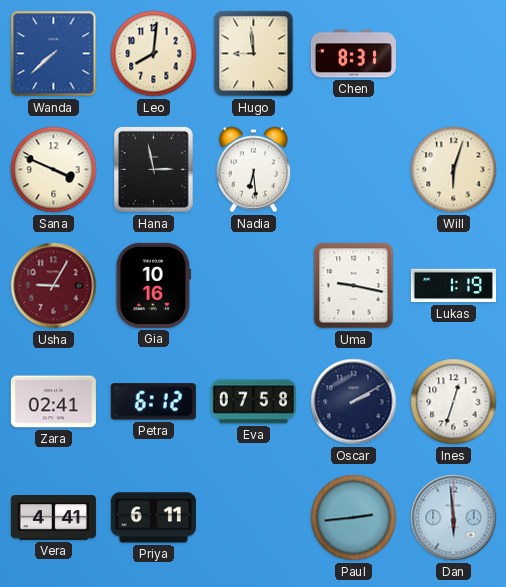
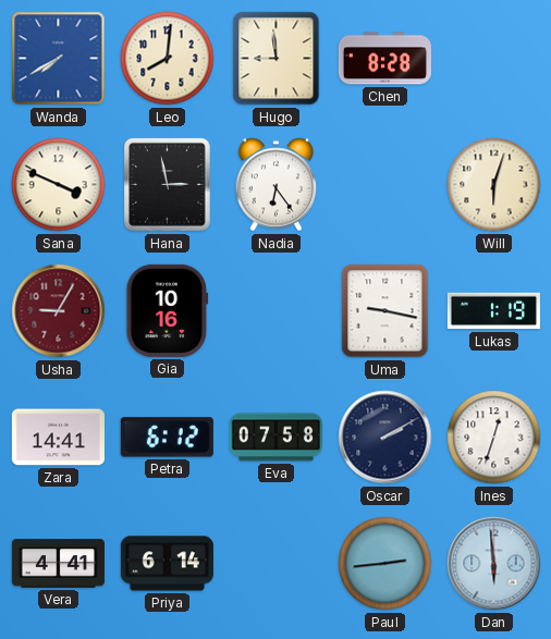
Wanda: 7:38 -> 7:40
Chen: 8:31 -> 8:28
Nadia: 6:29 -> 6:24
Zara: 02:41 -> 14:41
Priya: 6:11 -> 6:14
